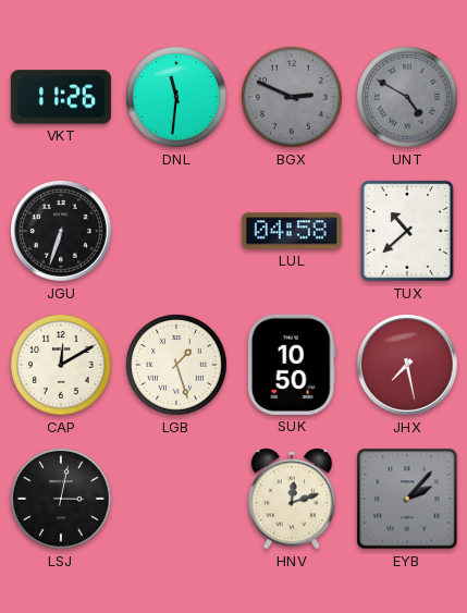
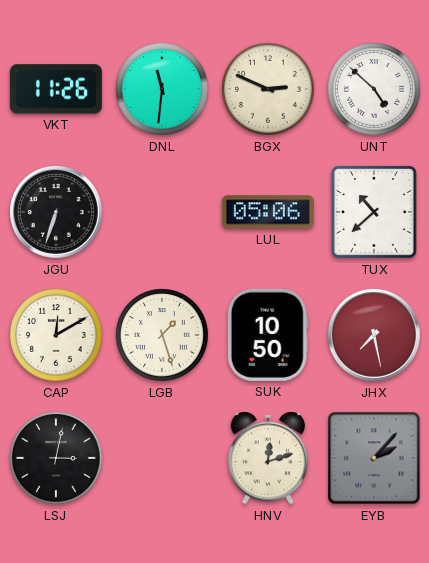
BGX dial: grey -> cream
UNT: 4:50 -> 4:52
UNT dial: grey -> white
LUL: 04:58 -> 05:06
